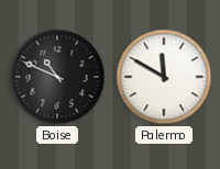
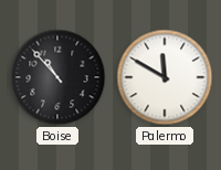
Boise: 10:49 -> 10:53
